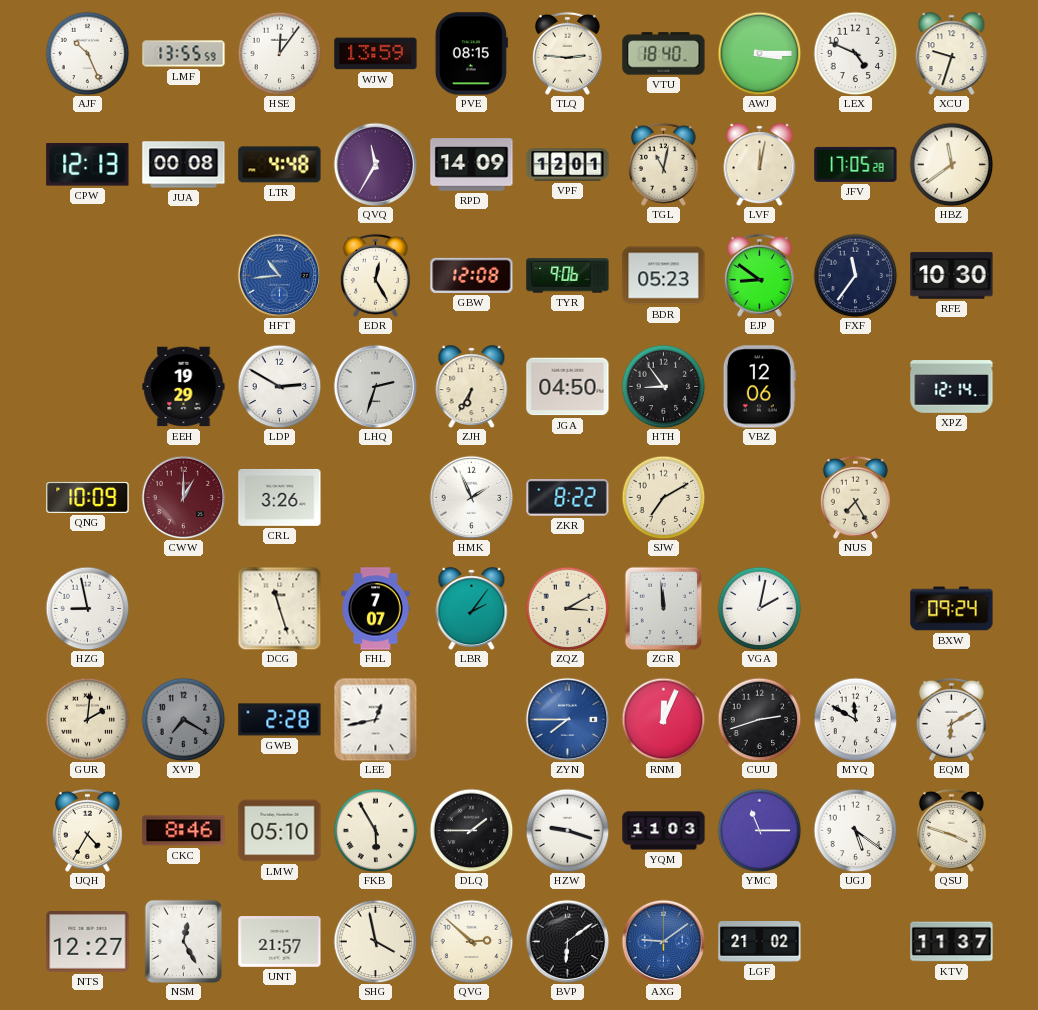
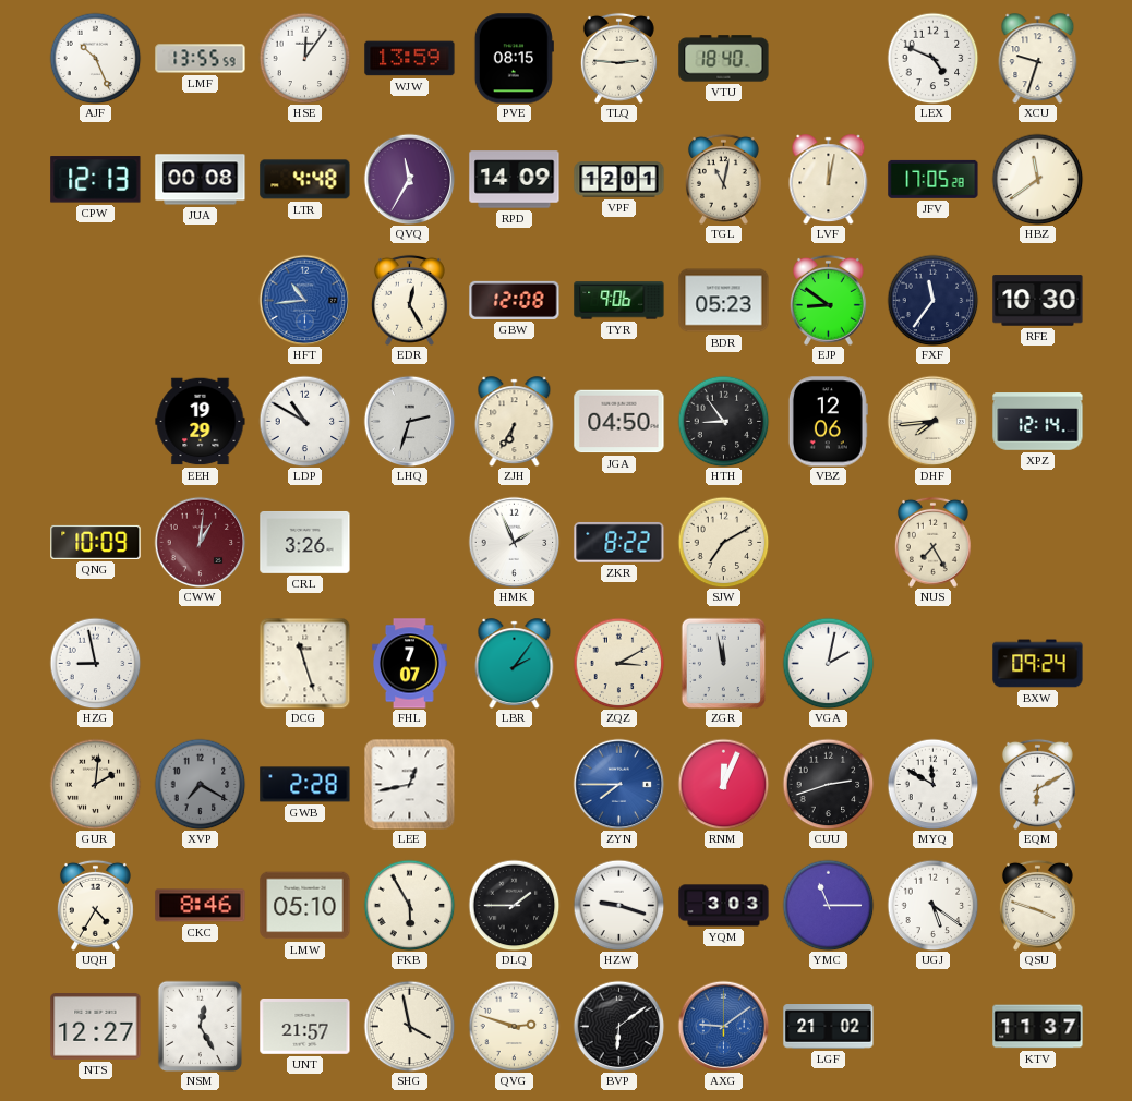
AWJ: 3:15 -> none
LDP: 2:50 -> 10:50
DHF: none -> 7:44
CWW: 1:00 -> 1:01
ZGR: 11:59 -> 11:58
YQM: 11:03 -> 3:03
QVG: 2:52 -> 2:48
